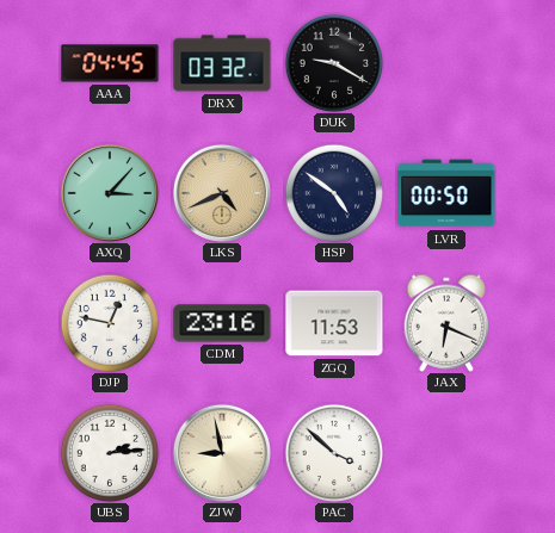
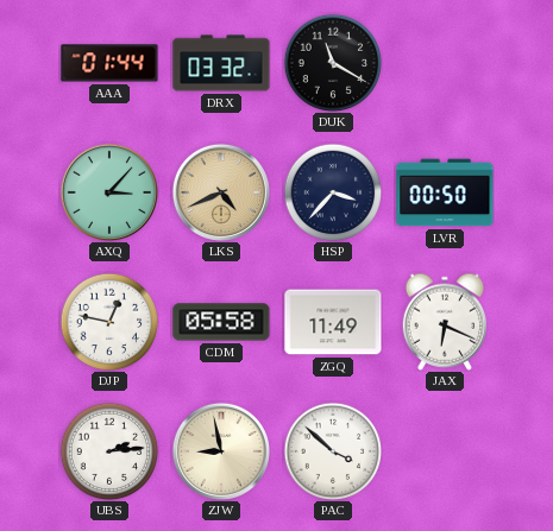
AAA: 04:45 -> 01:44
DUK: 9:20 -> 11:20
HSP: 4:51 -> 3:37
CDM: 23:16 -> 05:58
ZGQ: 11:53 -> 11:49
